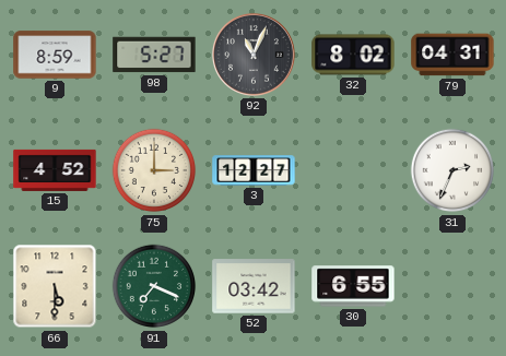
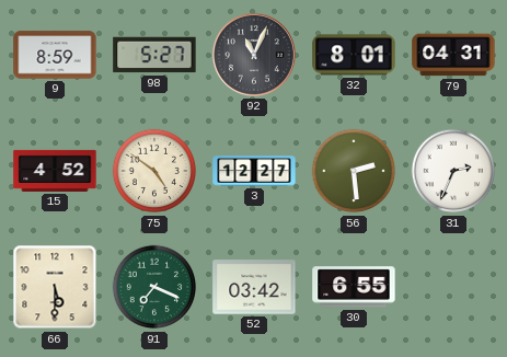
32: 8:02 -> 8:01
75: 3:00 -> 4:51
56: none -> 2:29
